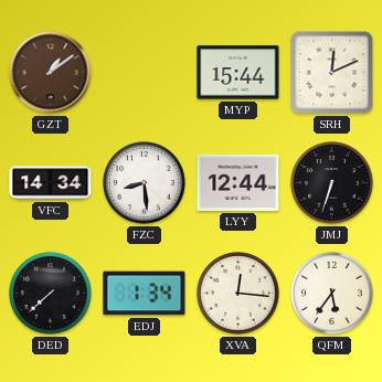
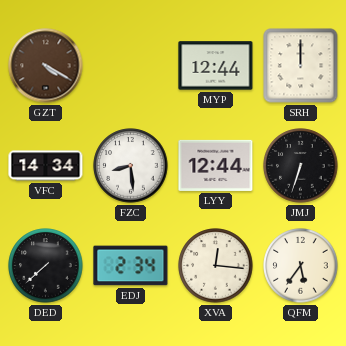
GZT: 1:09 -> 4:20
MYP: 15:44 -> 12:44
SRH: 12:11 -> 12:00
EDJ: 1:34 -> 2:34
